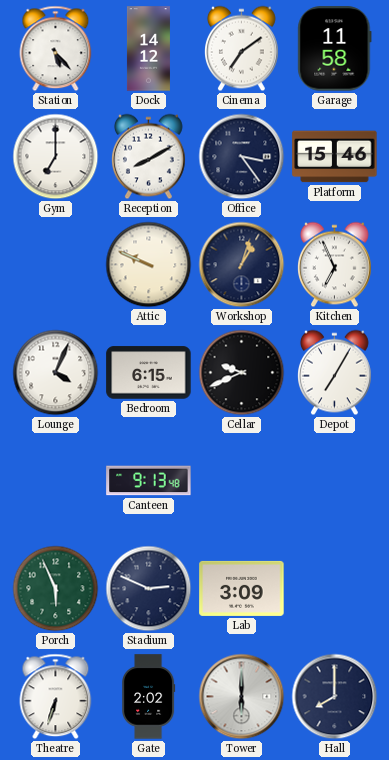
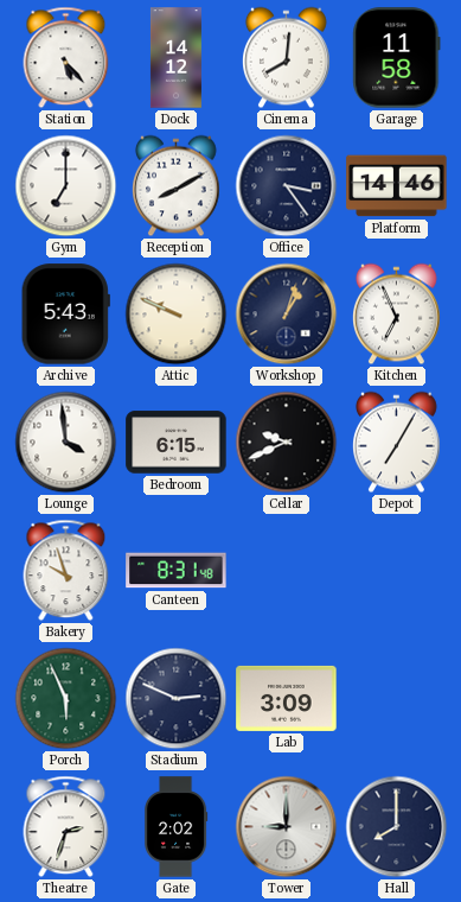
Cinema: 7:09 -> 8:01
Platform: 15:46 -> 14:46
Archive: none -> 5:43
Lounge: 4:04 -> 3:59
Bakery: none -> 9:57
Canteen: 9:13 -> 8:31
Theatre: 6:33 -> 2:33
Tower: 6:00 -> 9:00
